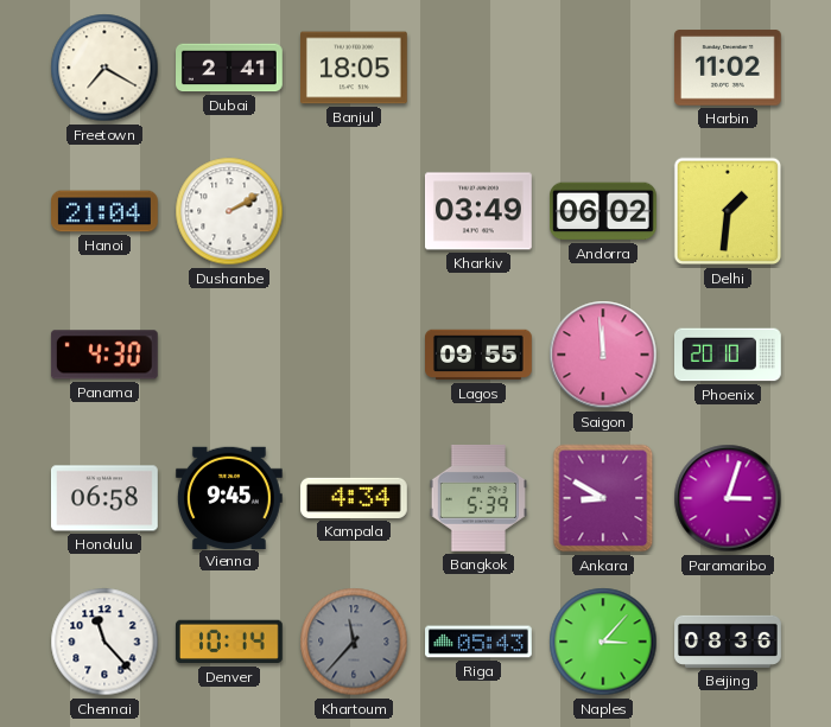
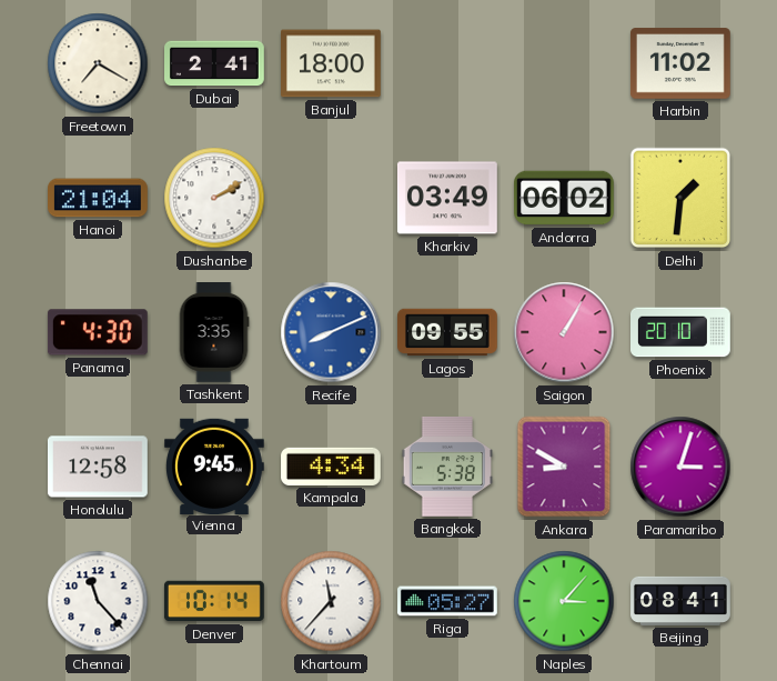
Banjul: 18:05 -> 18:00
Tashkent: none -> 3:35
Recife: none -> 8:11
Saigon: 11:59 -> 1:05
Honolulu: 06:58 -> 12:58
Bangkok: 5:39 -> 5:38
Khartoum dial: grey -> white
Riga: 05:43 -> 05:27
Beijing: 08:36 -> 08:41
